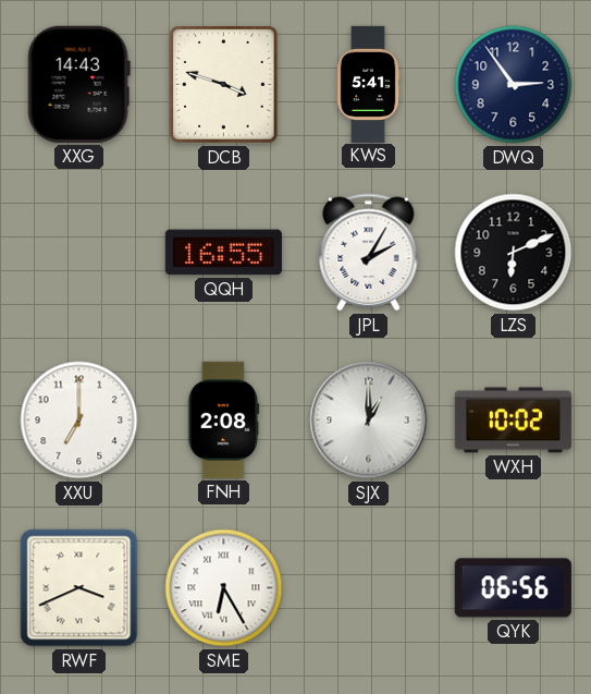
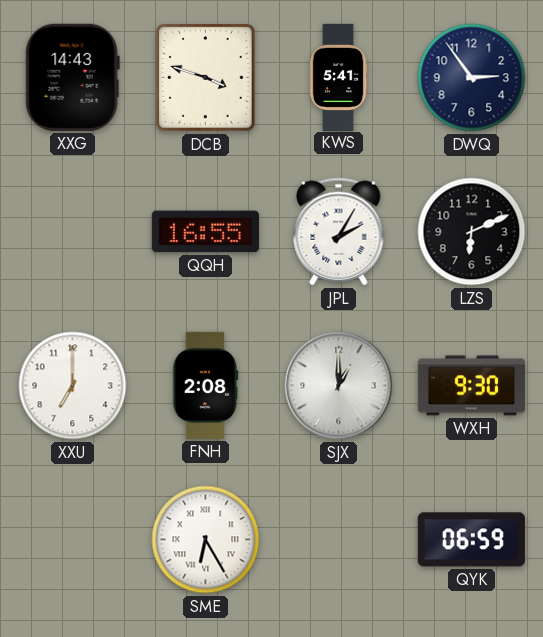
WXH: 10:02 -> 9:30
RWF: 3:41 -> none
QYK: 06:56 -> 06:59
